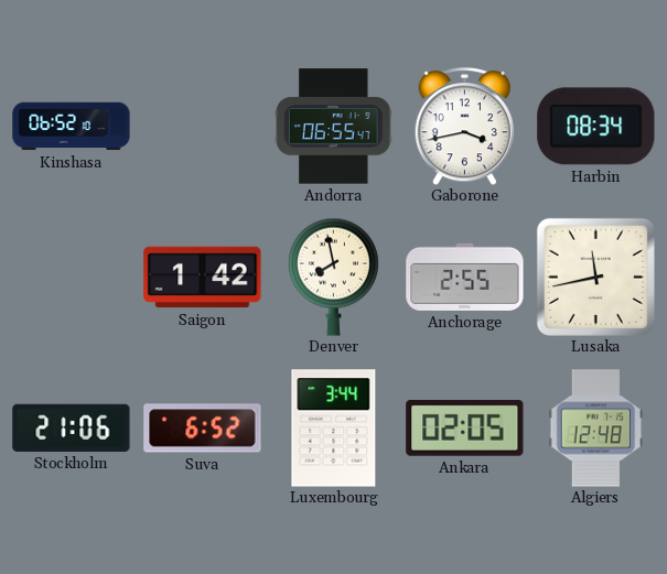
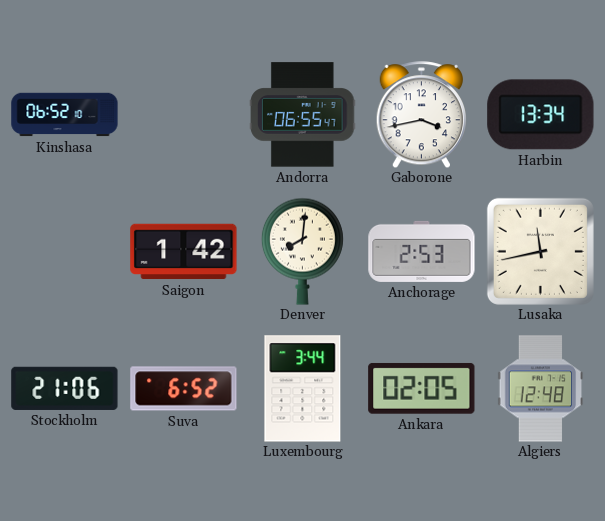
Harbin: 08:34 -> 13:34
Denver: 7:58 -> 8:01
Anchorage: 2:55 -> 2:53
